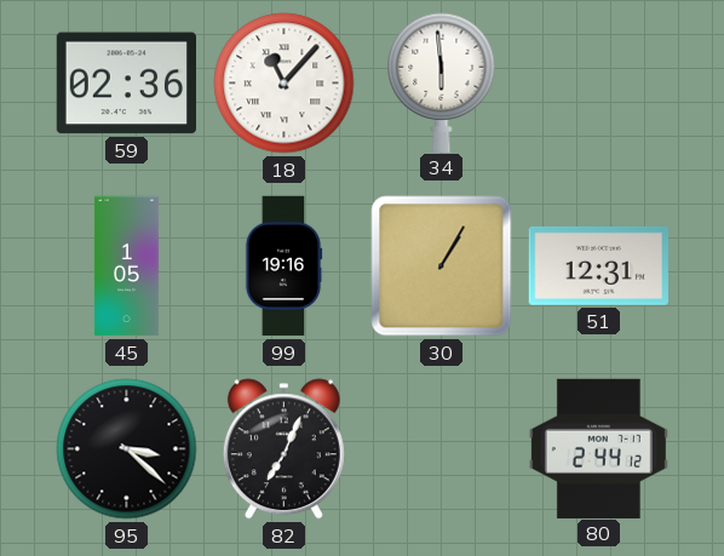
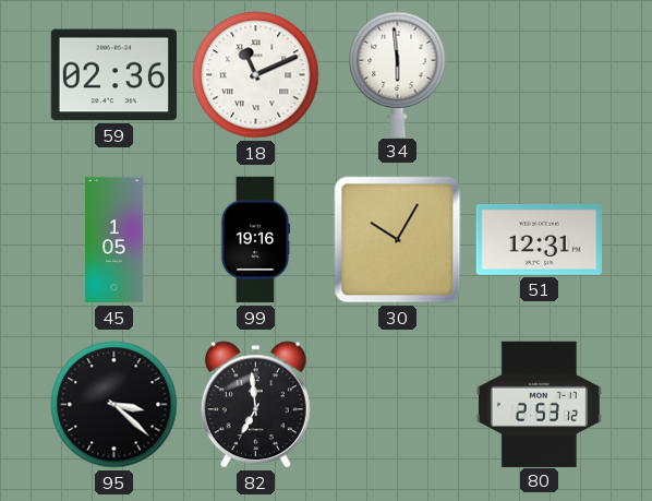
18: 11:07 -> 11:11
30: 1:05 -> 10:05
82: 7:04 -> 6:59
80: 2:44 -> 2:53
